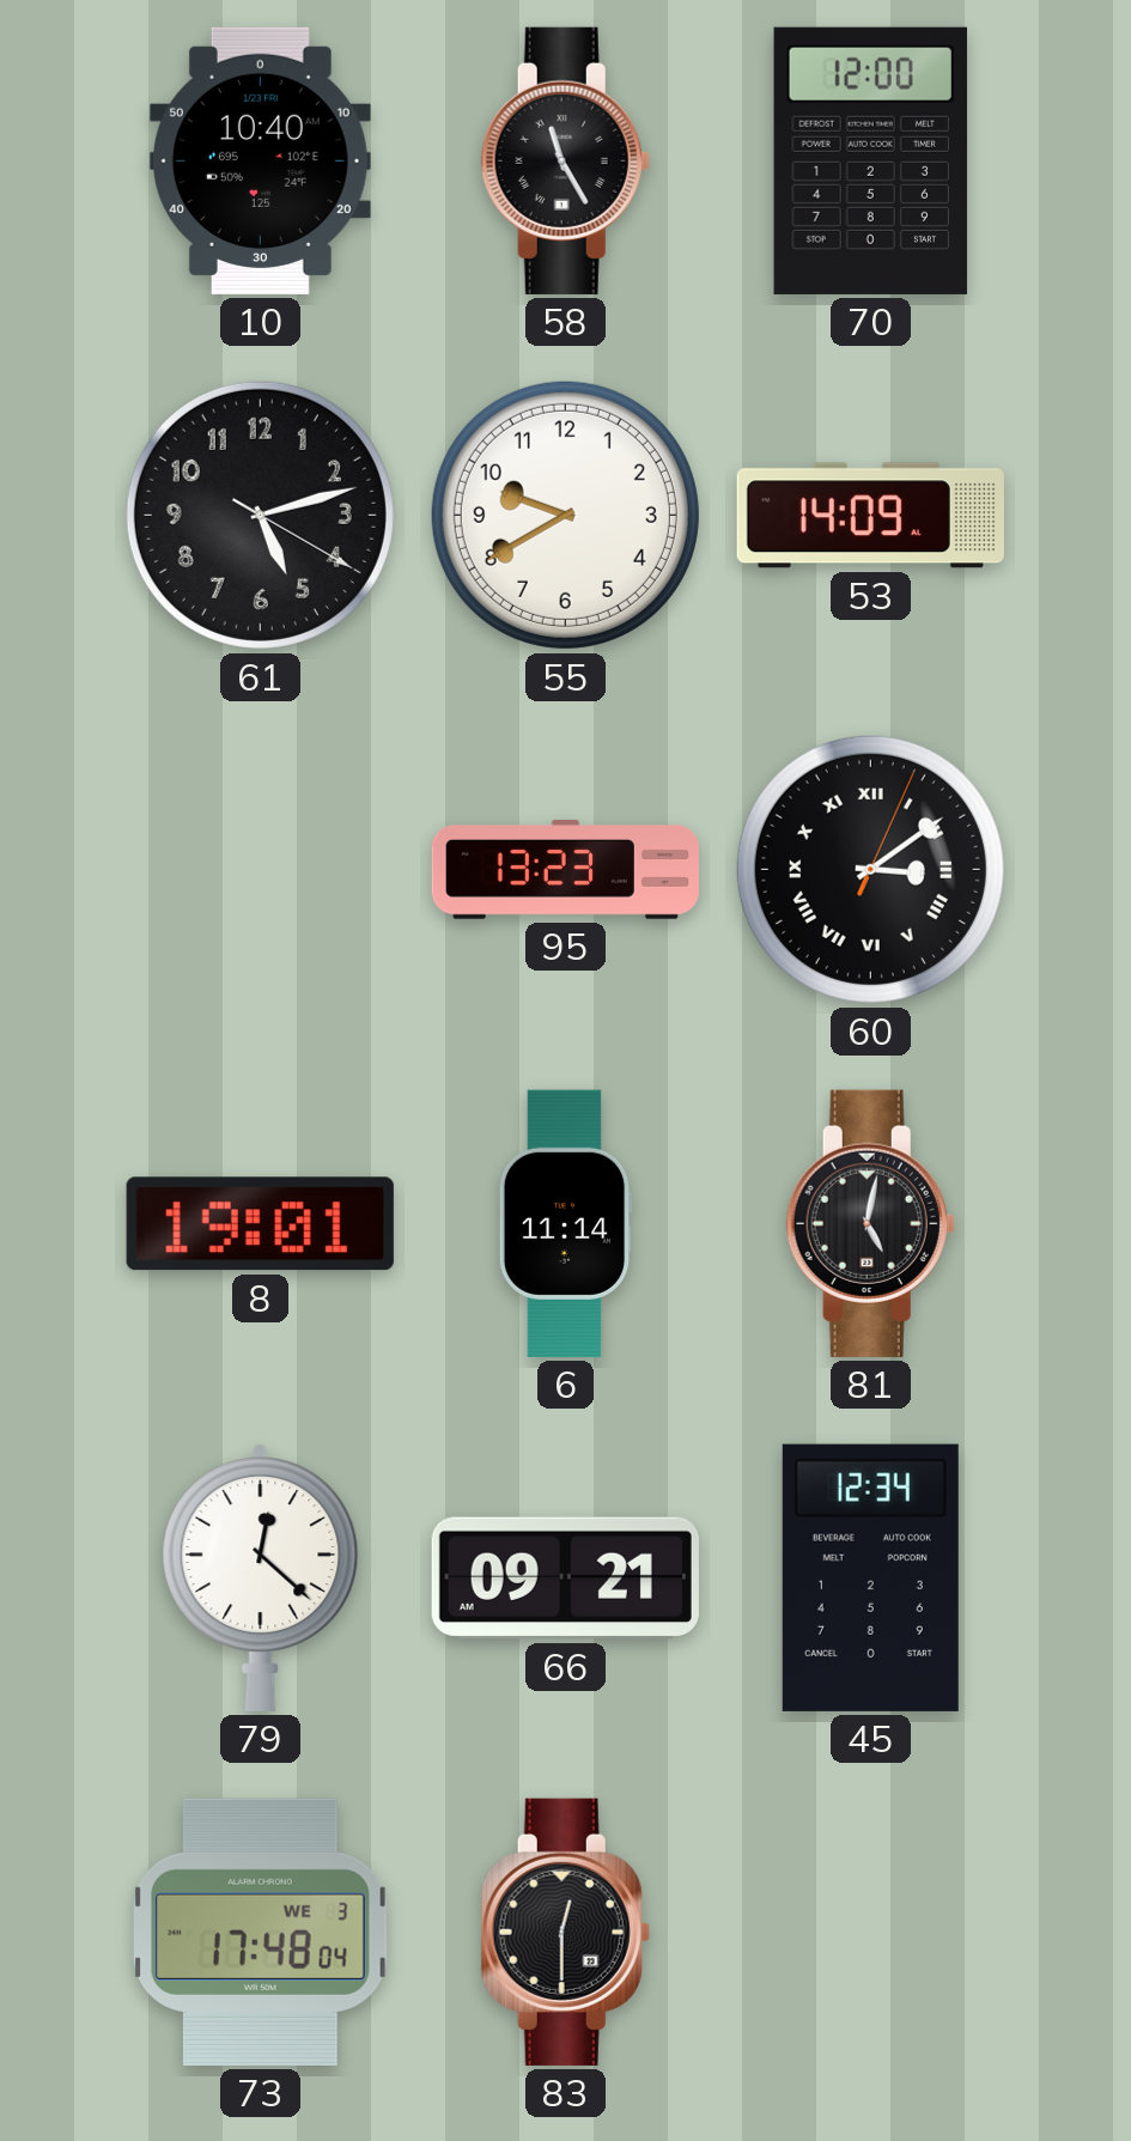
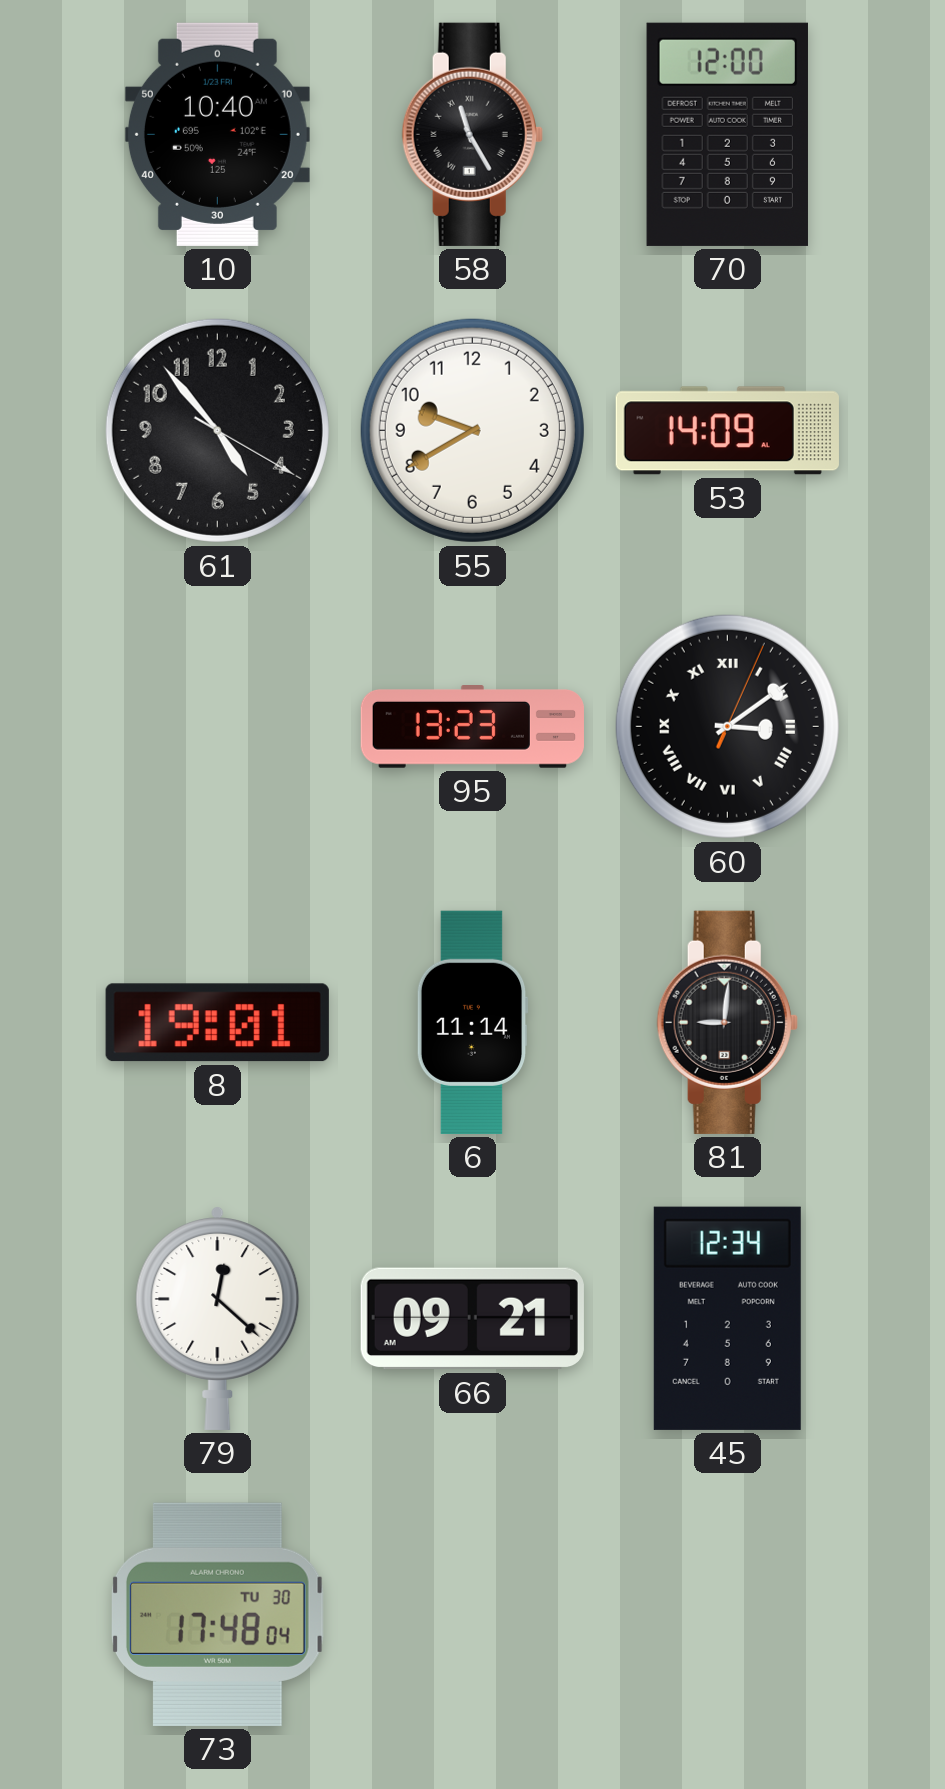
61: 5:12 -> 4:53
81: 5:02 -> 9:01
73 date: WE 3 -> TU 30
83: 12:30 -> none
